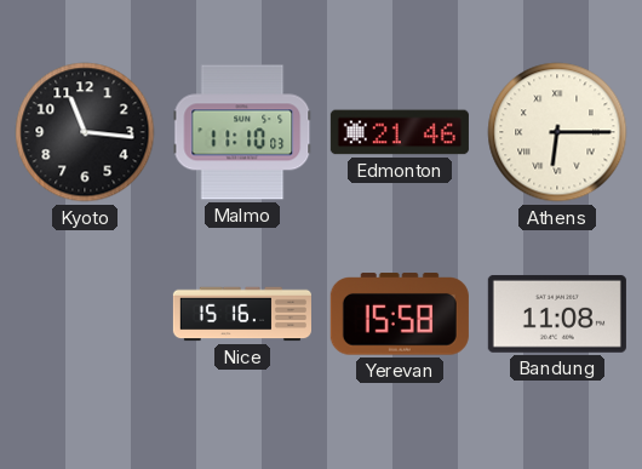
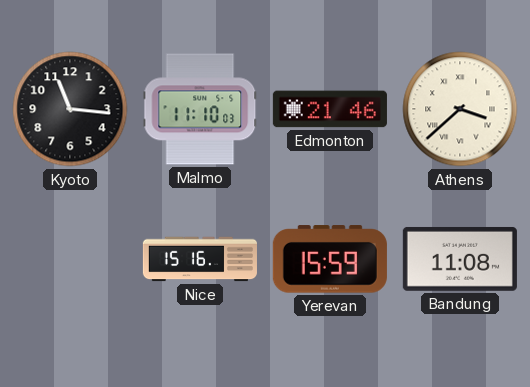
Athens: 6:15 -> 3:38
Yerevan: 15:58 -> 15:59
